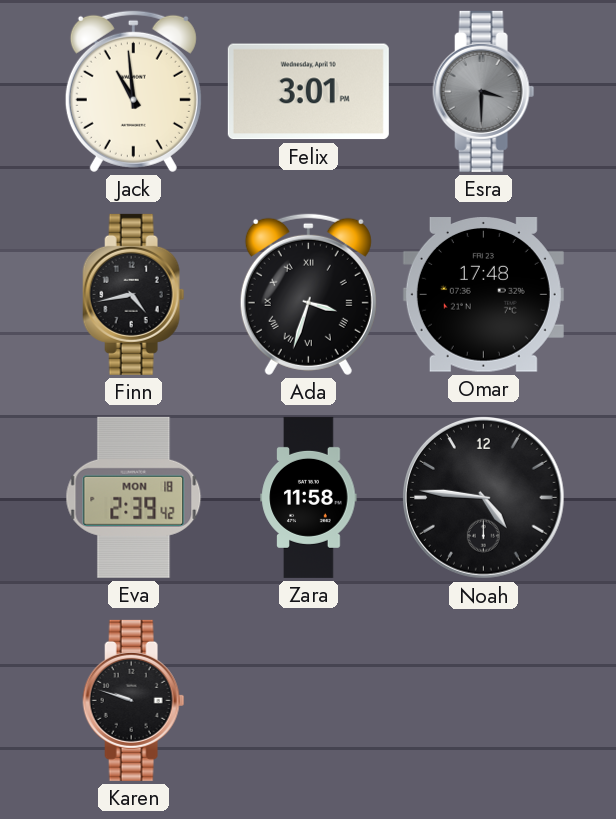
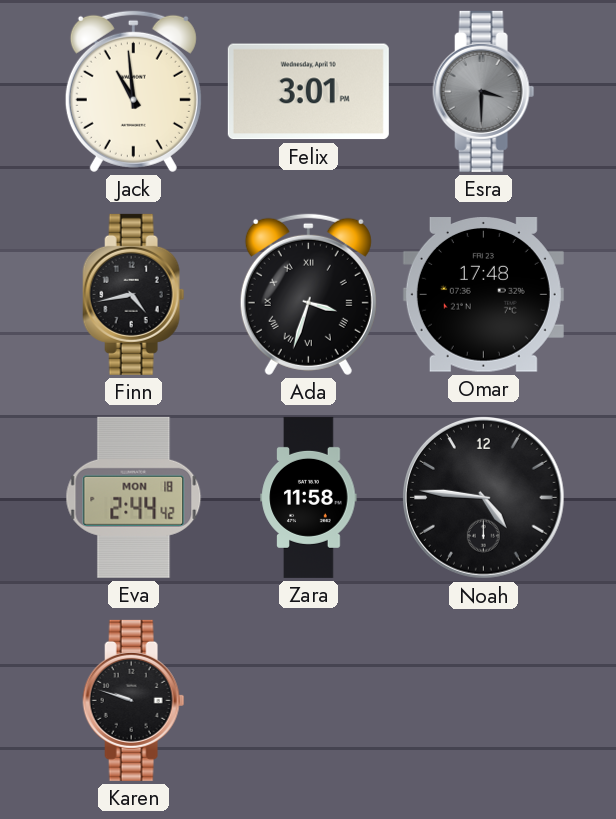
Eva: 2:39 -> 2:44
